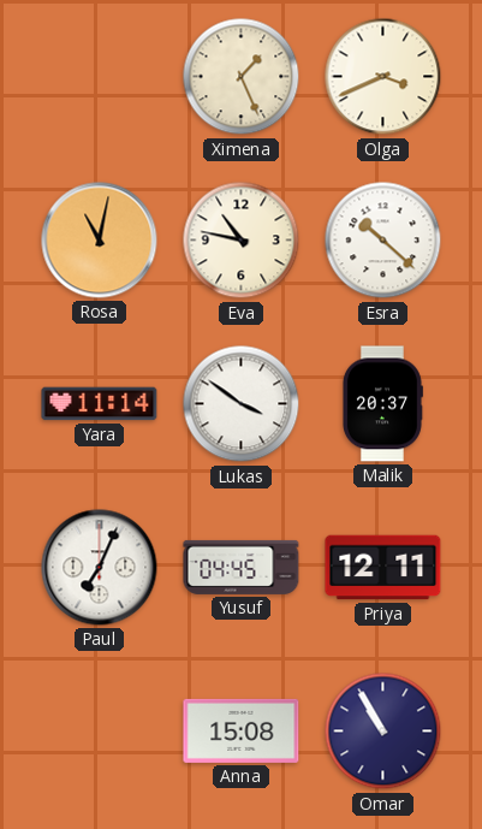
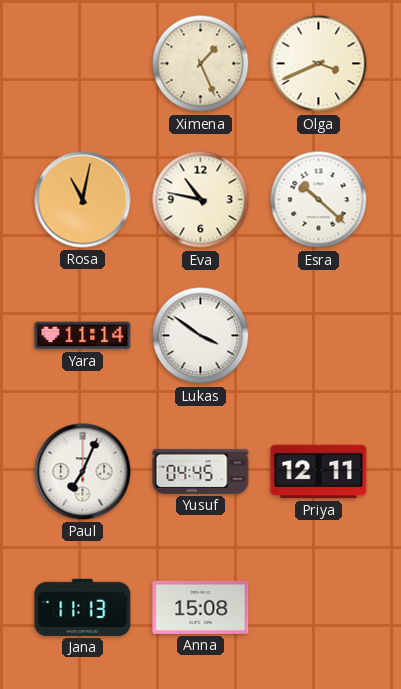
Malik: 20:37 -> none
Jana: none -> 11:13
Omar: 10:55 -> none
